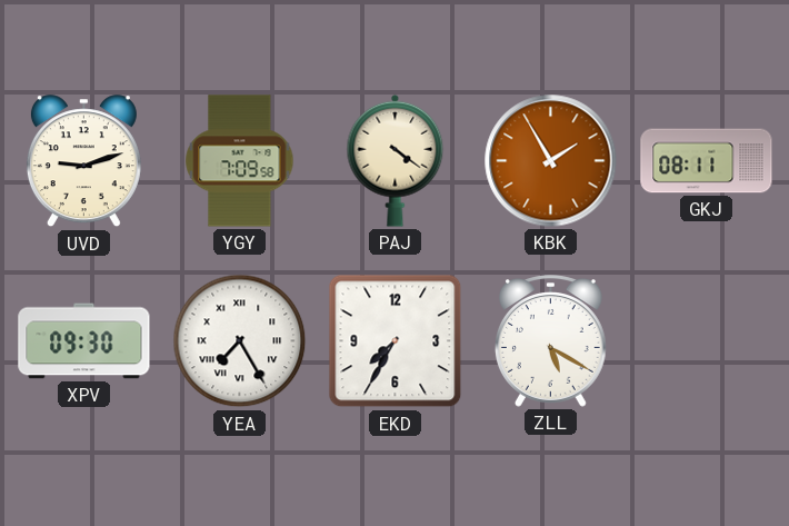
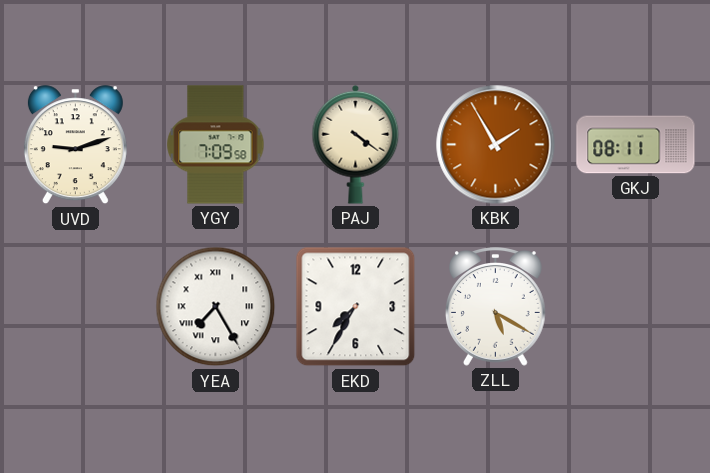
XPV: 09:30 -> none
